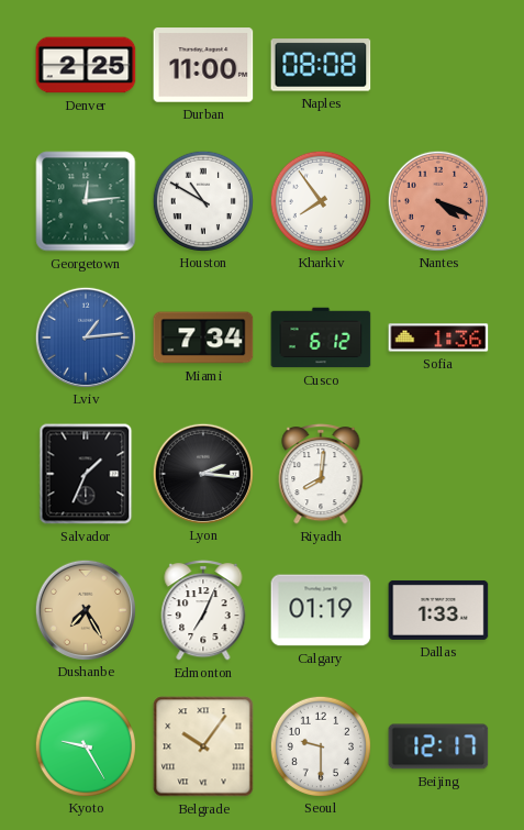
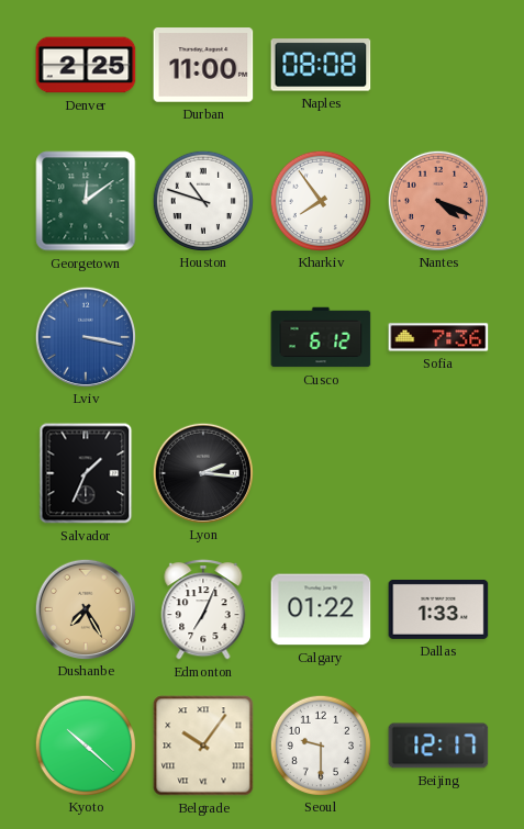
Georgetown: 12:14 -> 12:09
Houston: 10:50 -> 10:48
Lviv: 1:14 -> 3:17
Miami: 7:34 -> none
Sofia: 1:36 -> 7:36
Riyadh: 8:01 -> none
Calgary: 01:19 -> 01:22
Kyoto: 9:25 -> 10:22
